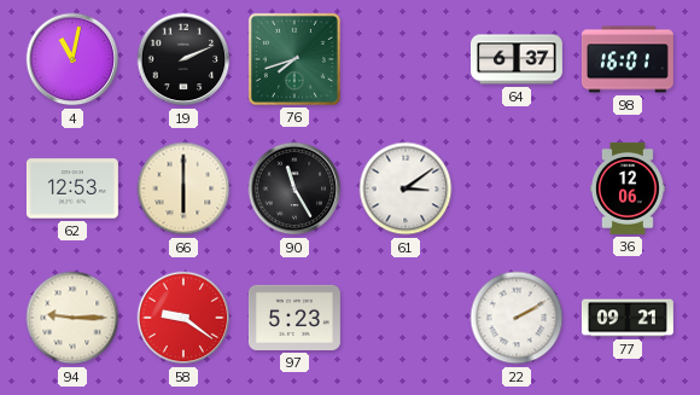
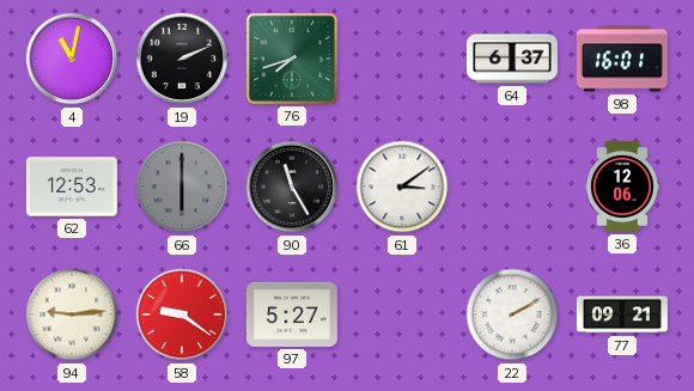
66 dial: cream -> grey
94: 9:15 -> 9:14
97: 5:23 -> 5:27
